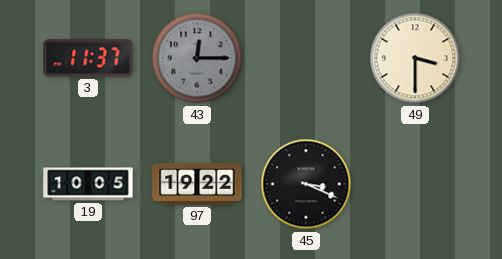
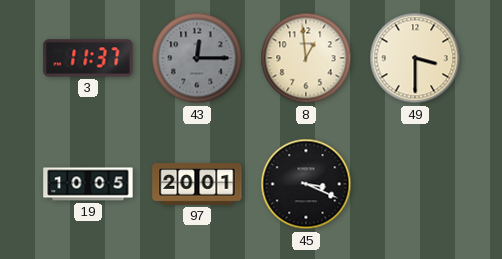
8: none -> 12:59
97: 19:22 -> 20:01
